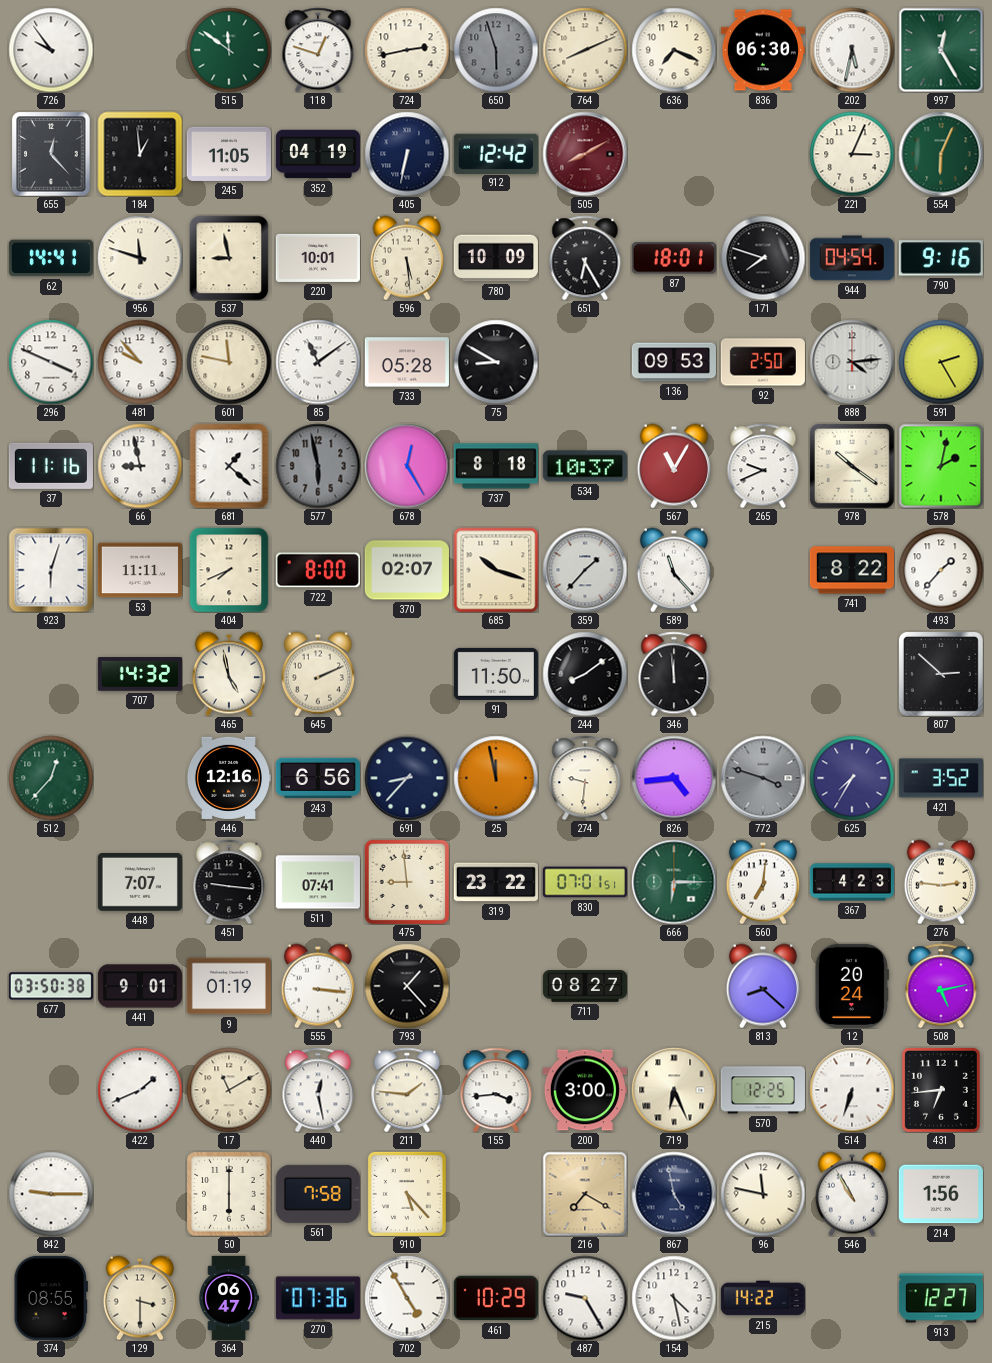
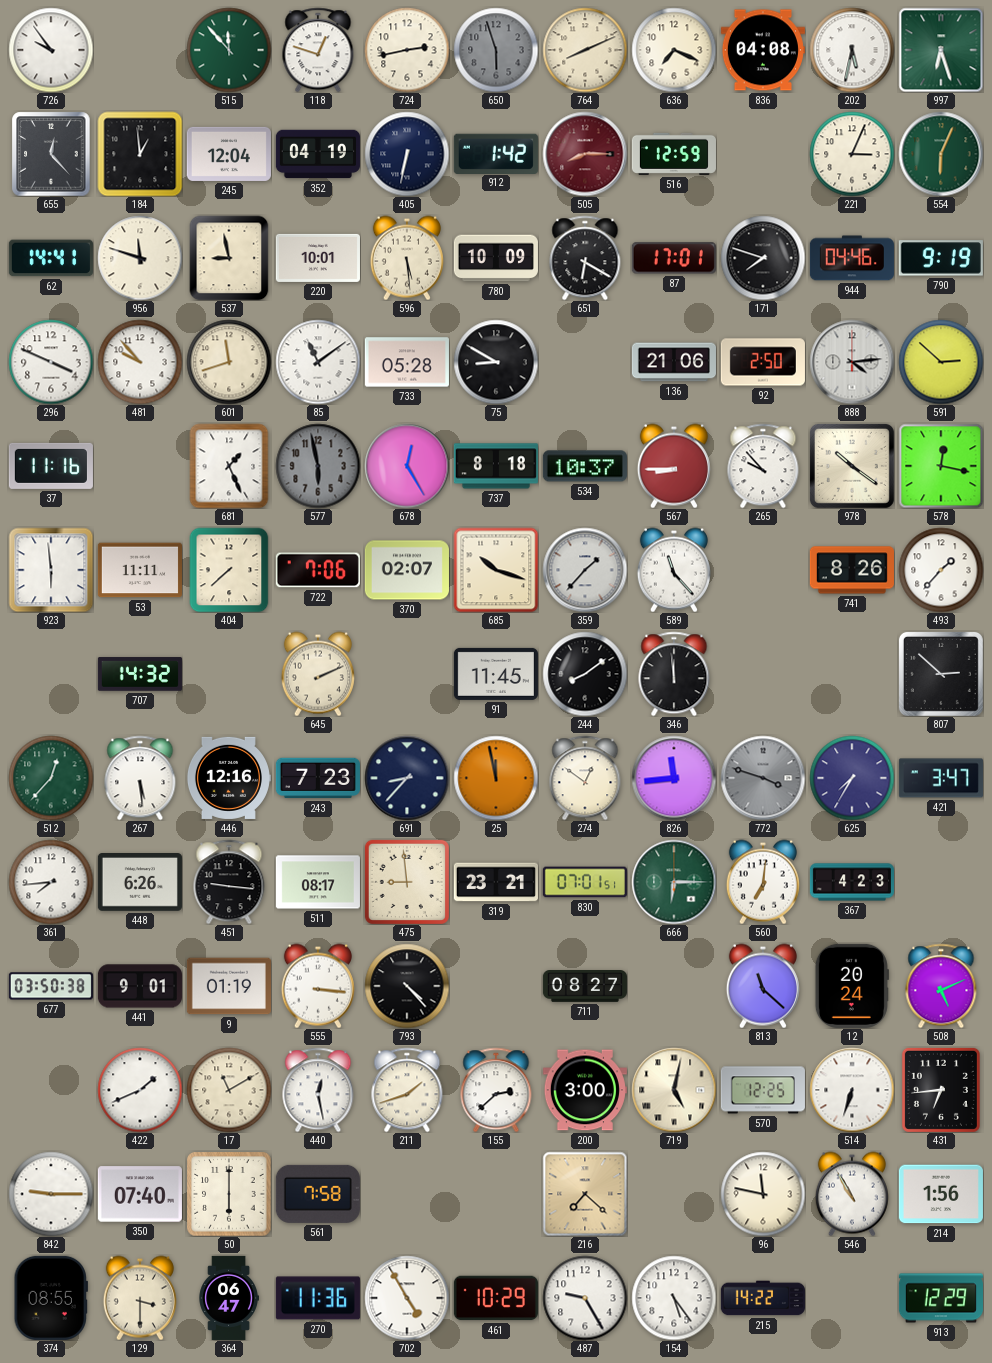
515: 11:51 -> 11:53
836: 06:30 -> 04:08
997: 12:25 -> 6:27
245: 11:05 -> 12:04
912: 12:42 -> 1:42
505: 8:10 -> 8:15
516: none -> 12:59
651: 6:25 -> 6:20
87: 18:01 -> 17:01
944: 04:54 -> 04:46
790: 9:16 -> 9:19
601: 11:47 -> 11:42
136: 09:53 -> 21:06
591: 2:25 -> 2:52
66: 8:58 -> none
681: 1:22 -> 1:26
567: 11:05 -> 8:45
265: 9:41 -> 9:53
578: 2:02 -> 12:17
923: 6:03 -> 5:59
404: 7:41 -> 7:38
722: 8:00 -> 7:06
741: 8:22 -> 8:26
465: 4:58 -> none
91: 11:50 -> 11:45
267: none -> 5:29
243: 6:56 -> 7:23
274: 9:31 -> 12:51
826: 4:44 -> 11:44
421: 3:52 -> 3:47
361: none -> 7:44
448: 7:07 -> 6:26
511: 07:41 -> 08:17
319: 23:22 -> 23:21
276: 2:46 -> none
793: 1:23 -> 4:23
813: 8:22 -> 11:22
508: 5:13 -> 5:11
211: 1:46 -> 1:42
155: 3:44 -> 2:38
719: 6:26 -> 5:02
350: none -> 07:40
910: 5:23 -> none
216: 7:20 -> 7:22
867: 4:58 -> none
270: 07:36 -> 11:36
154: 4:28 -> 5:24
913: 12:27 -> 12:29
